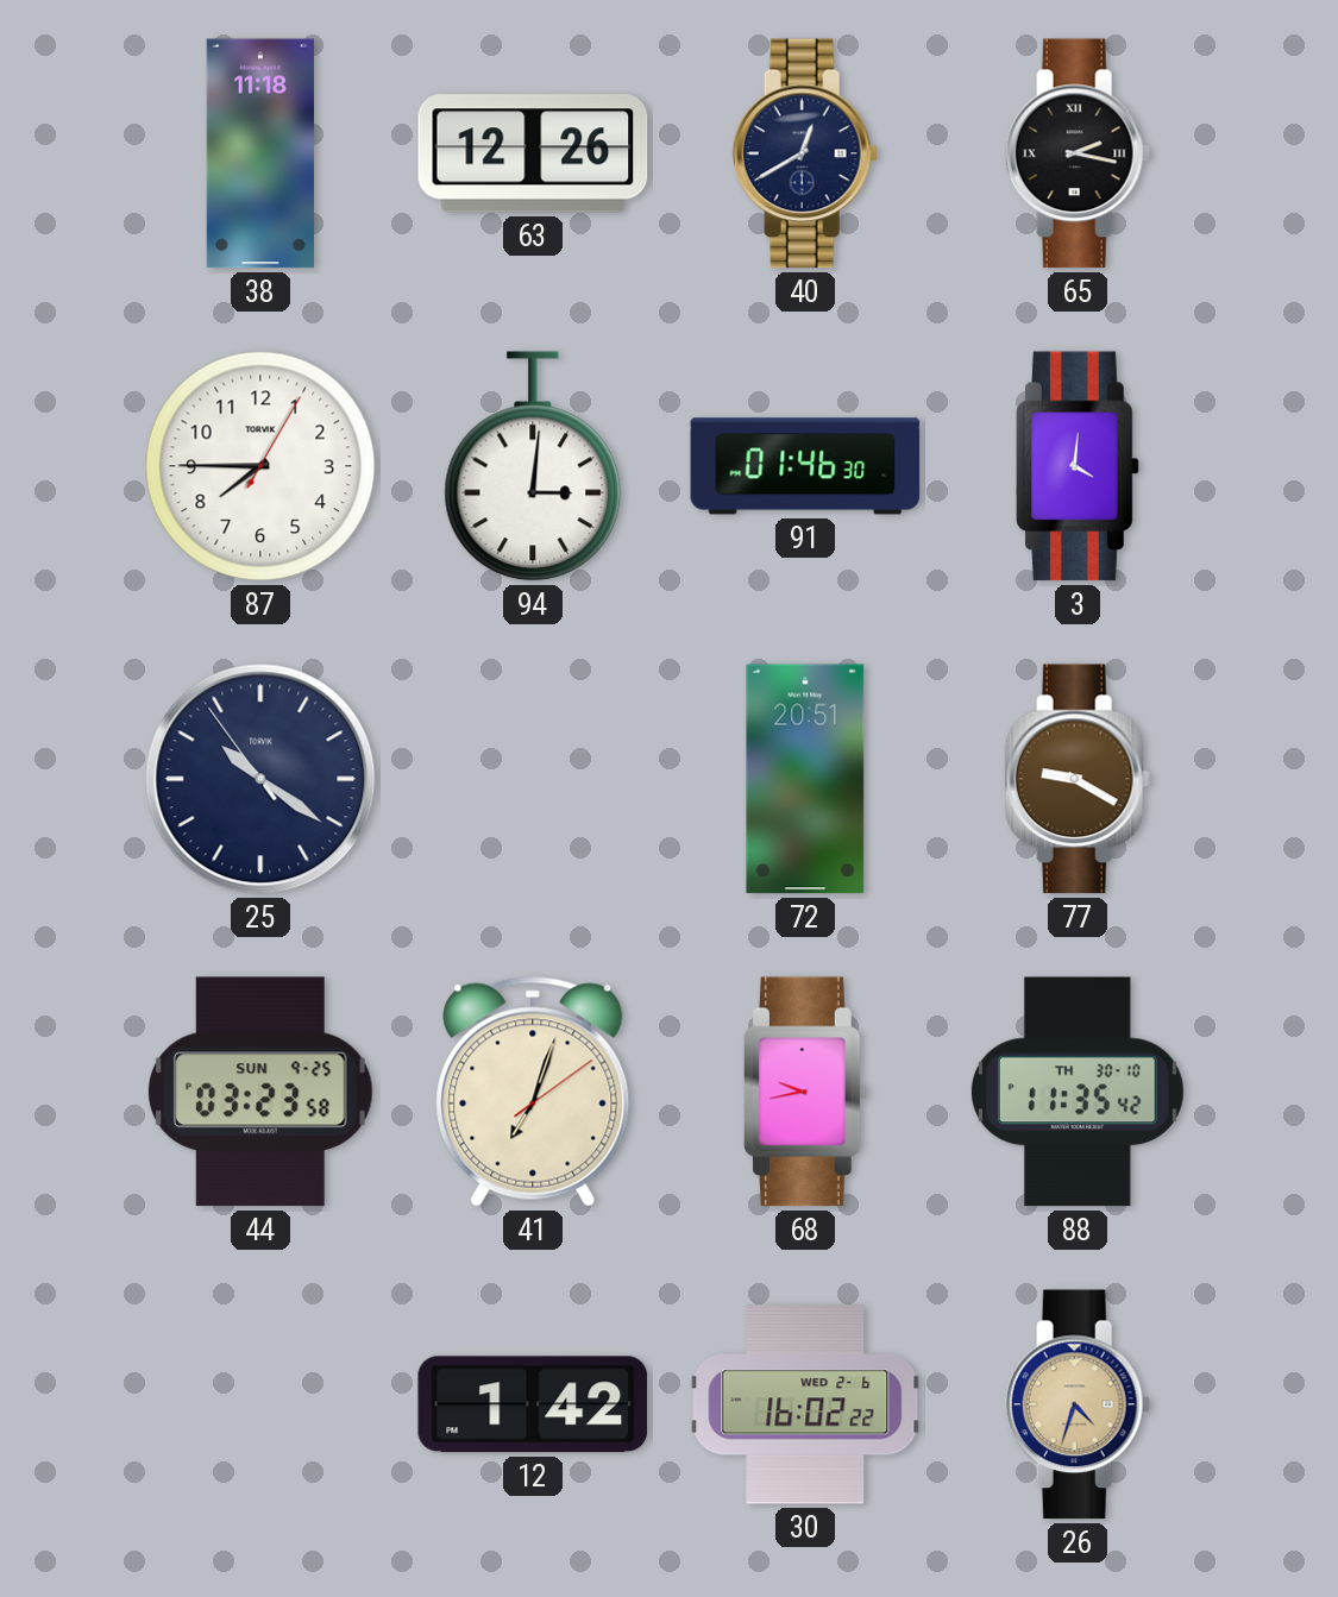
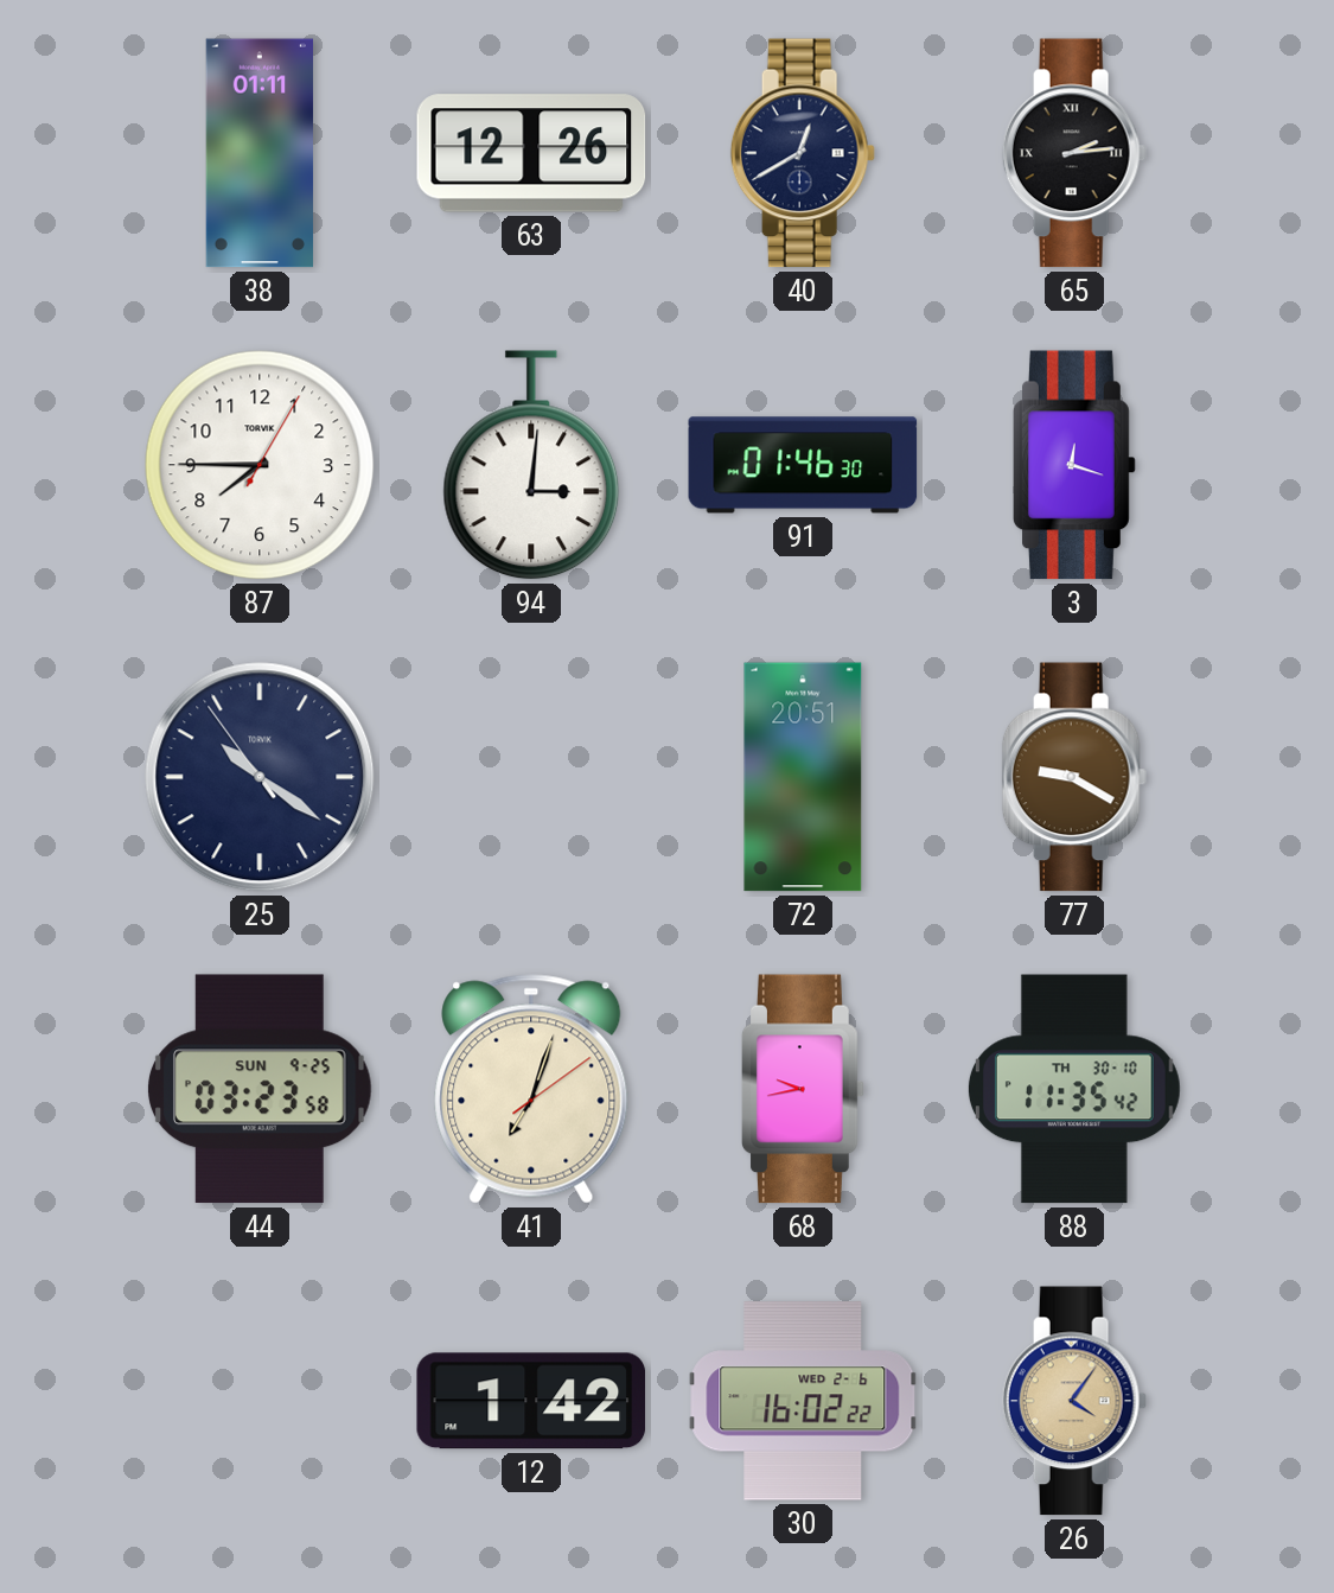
38: 11:18 -> 01:11
65: 2:17 -> 2:14
3: 4:01 -> 12:18
26: 4:33 -> 4:06
